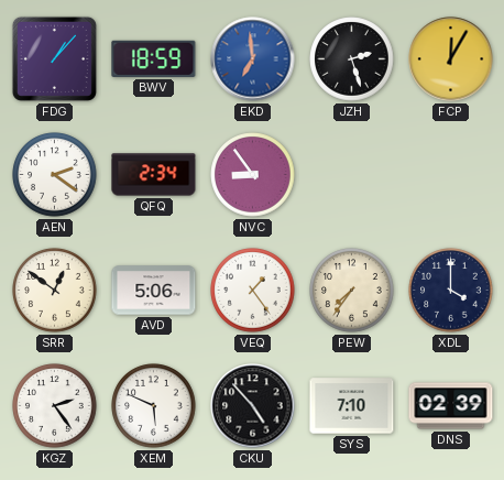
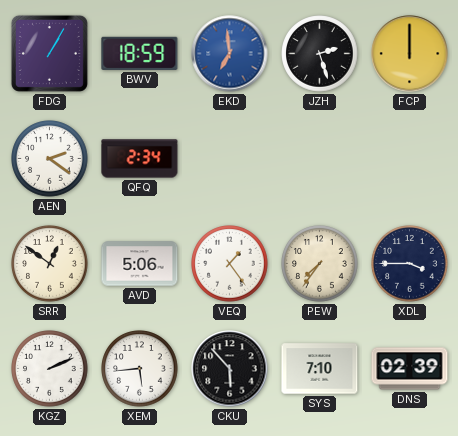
FDG: 1:07 -> 1:05
FCP: 12:05 -> 12:00
NVC: 8:54 -> none
XDL: 4:00 -> 3:45
KGZ: 2:24 -> 2:11
XEM: 5:49 -> 5:44
CKU: 4:53 -> 5:53
